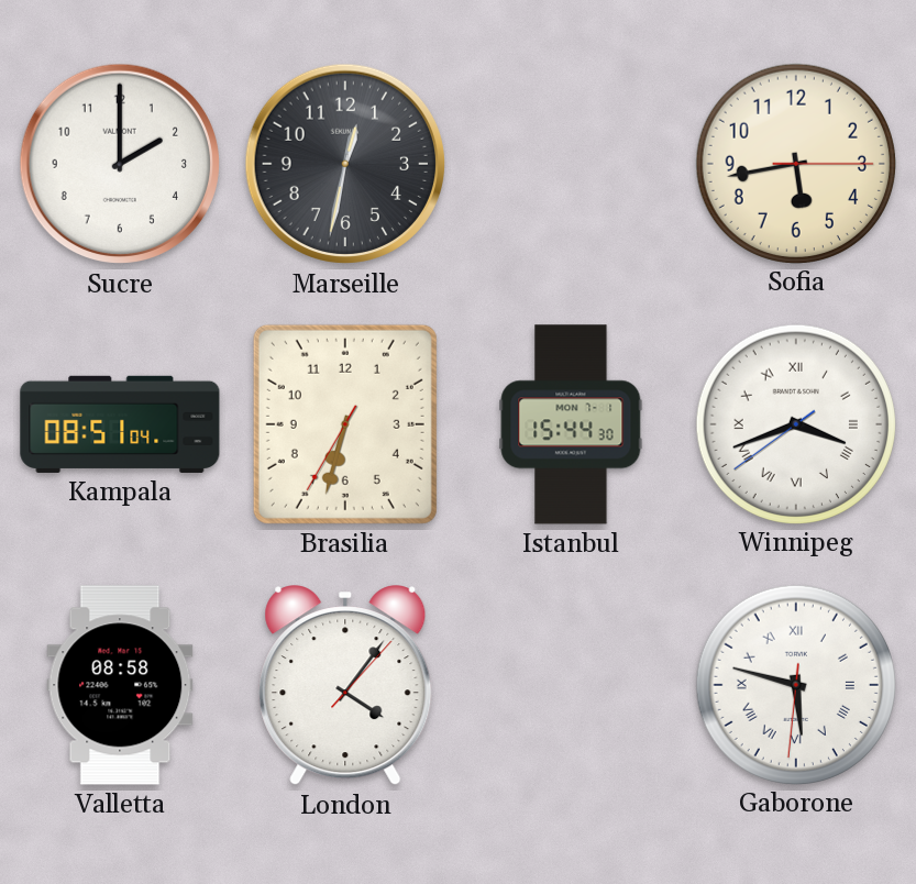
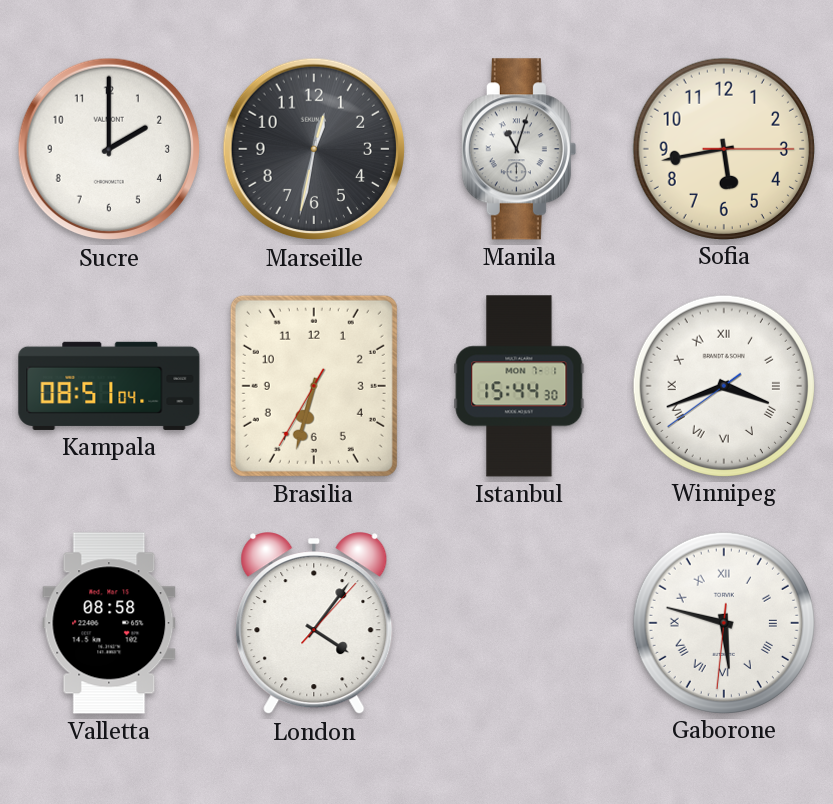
Manila: none -> 11:03
